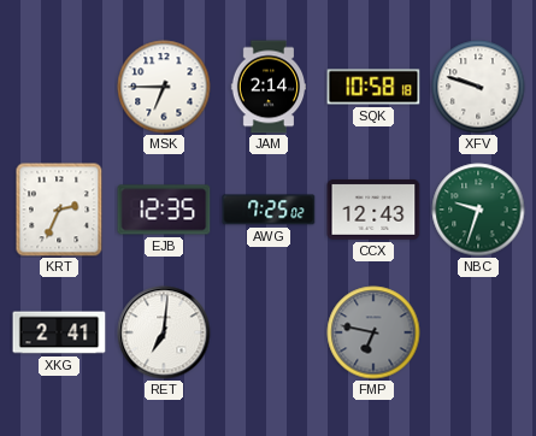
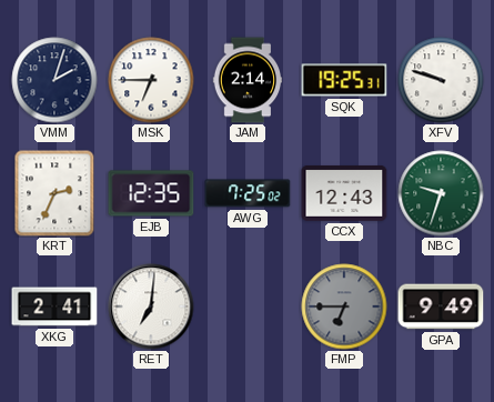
VMM: none -> 2:03
SQK: 10:58 -> 19:25
FMP: 6:47 -> 6:45
GPA: none -> 9:49
